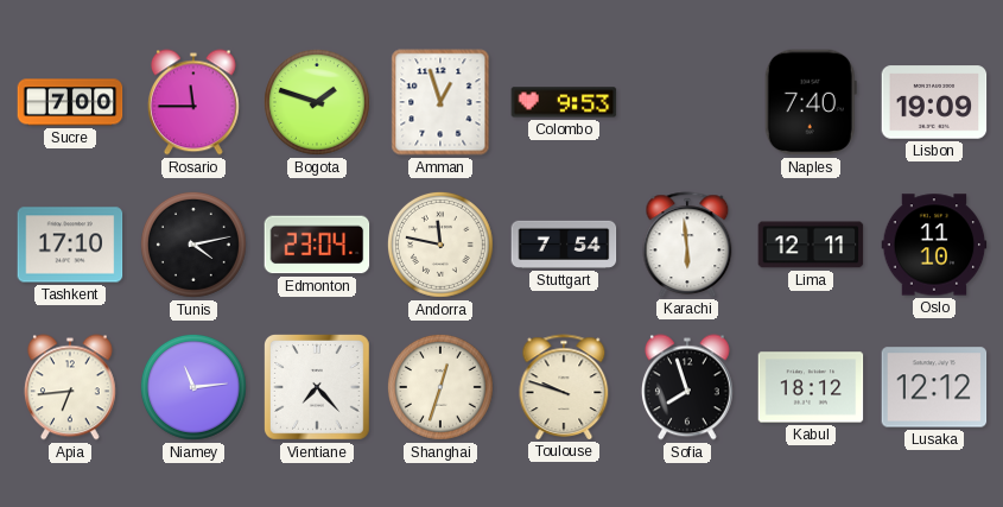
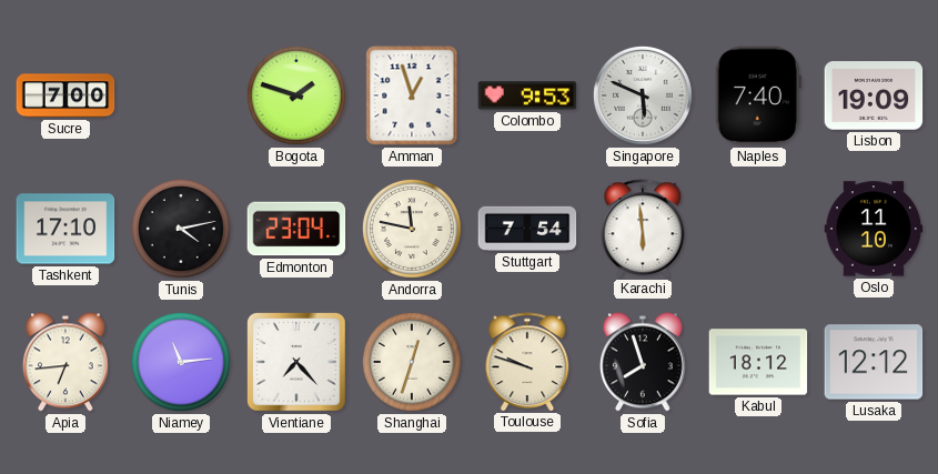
Rosario: 11:45 -> none
Singapore: none -> 5:49
Lima: 12:11 -> none
